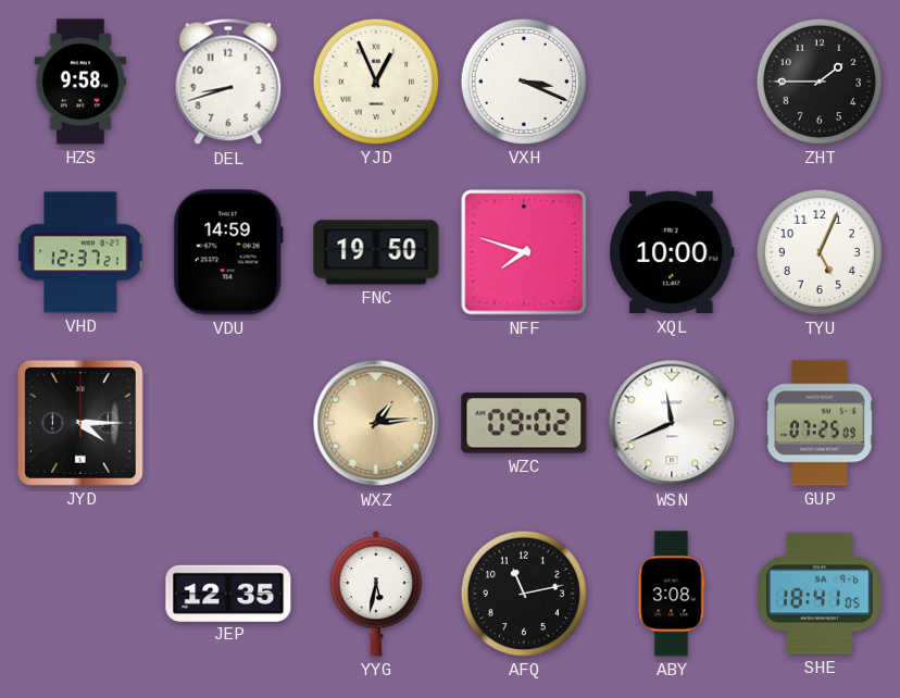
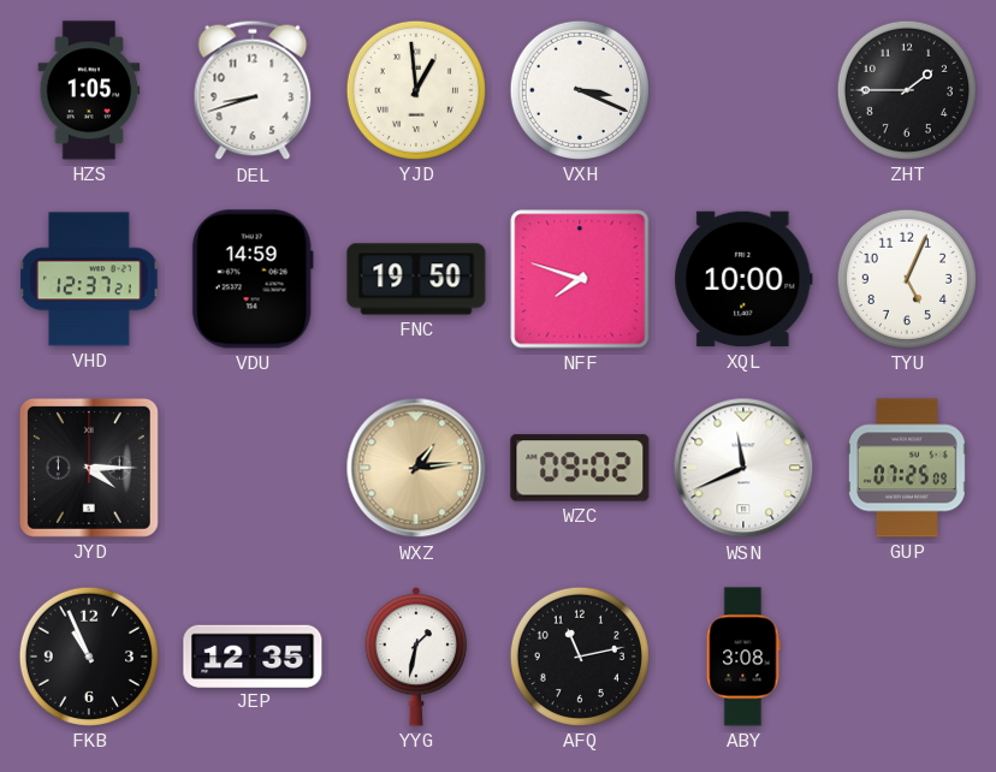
HZS: 9:58 -> 1:05
YJD: 12:56 -> 12:59
FKB: none -> 10:56
YYG: 5:32 -> 1:32
SHE: 18:41 -> none
